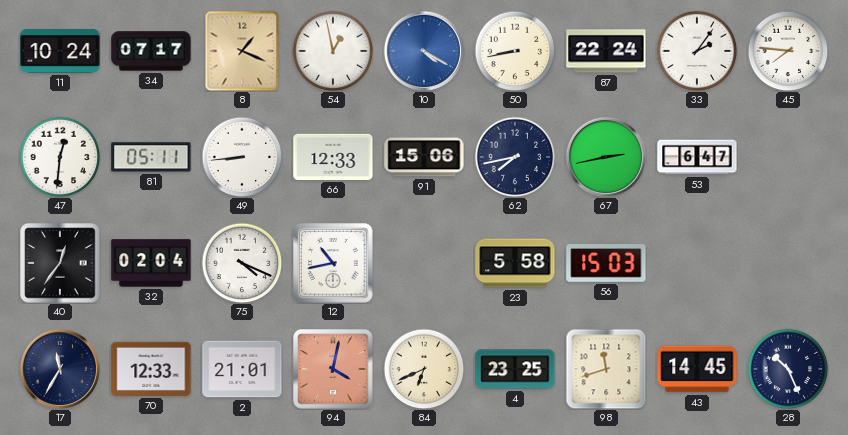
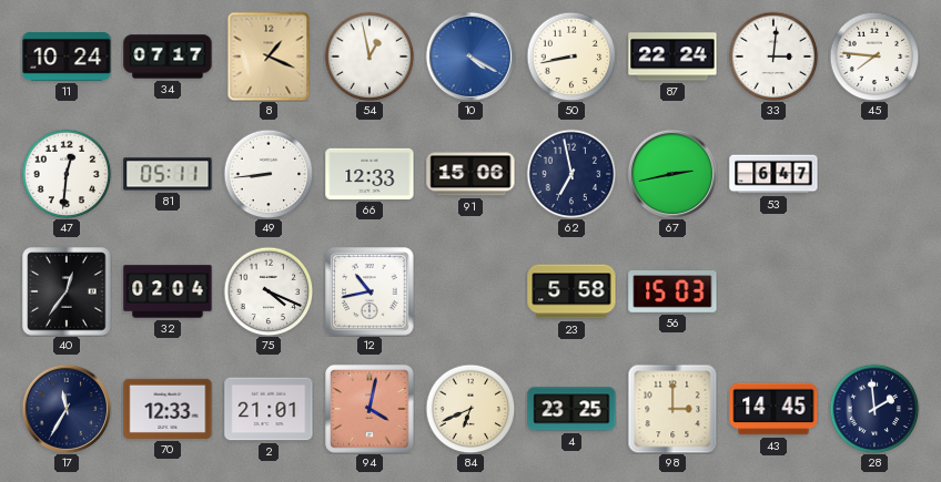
33: 2:06 -> 3:01
62: 7:43 -> 6:58
98: 11:42 -> 3:00
28: 10:26 -> 1:59
